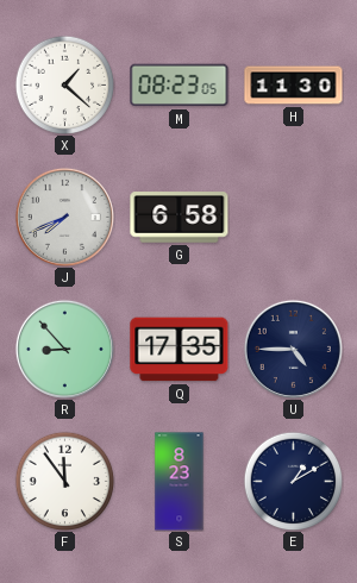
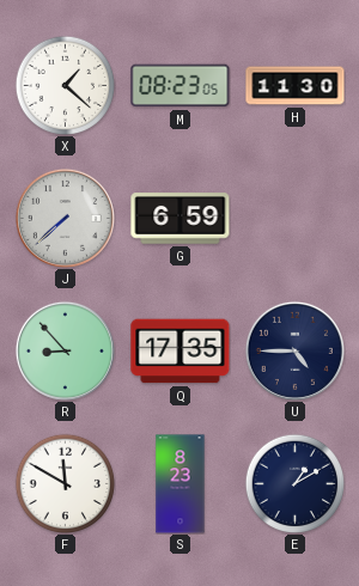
J: 7:41 -> 7:38
G: 6:58 -> 6:59
F: 11:54 -> 11:50
